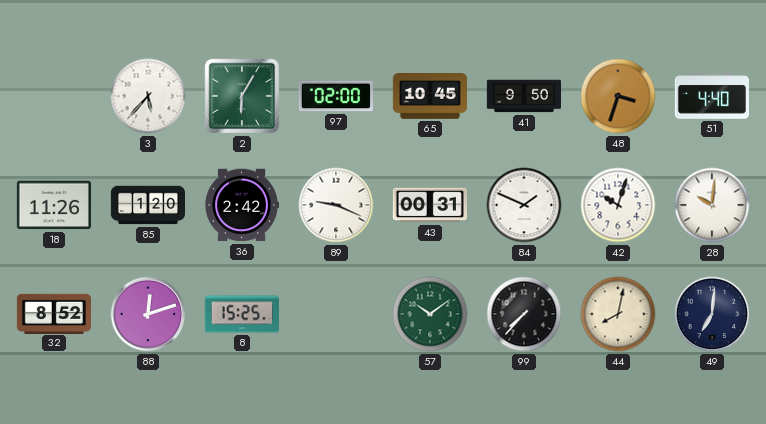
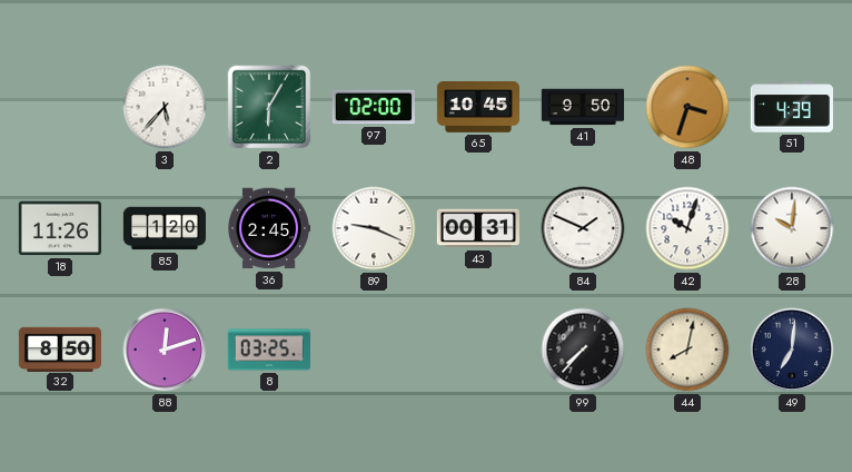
51: 4:40 -> 4:39
36: 2:42 -> 2:45
32: 8:52 -> 8:50
8: 15:25 -> 03:25
57: 10:09 -> none
